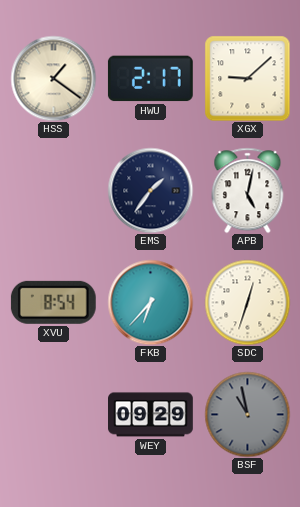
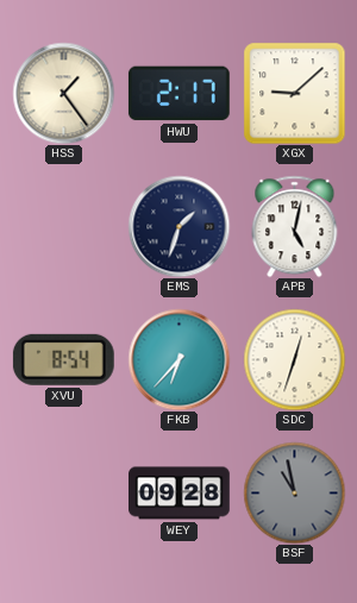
HSS: 1:21 -> 1:24
EMS: 1:36 -> 1:33
WEY: 09:29 -> 09:28
